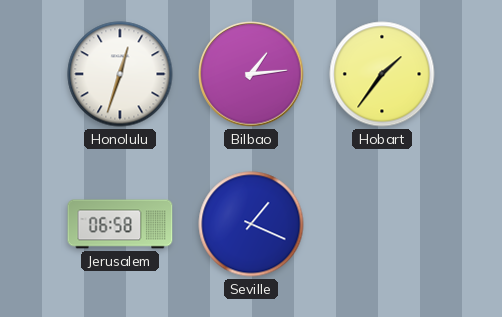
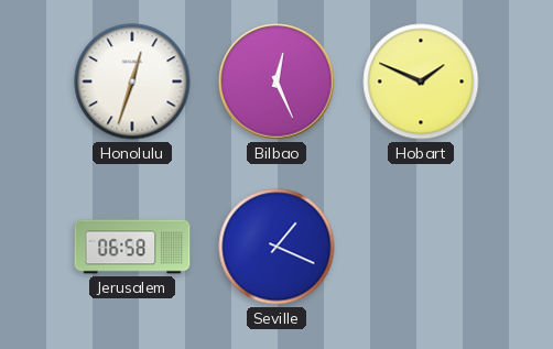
Bilbao: 1:14 -> 12:26
Hobart: 1:36 -> 1:49
